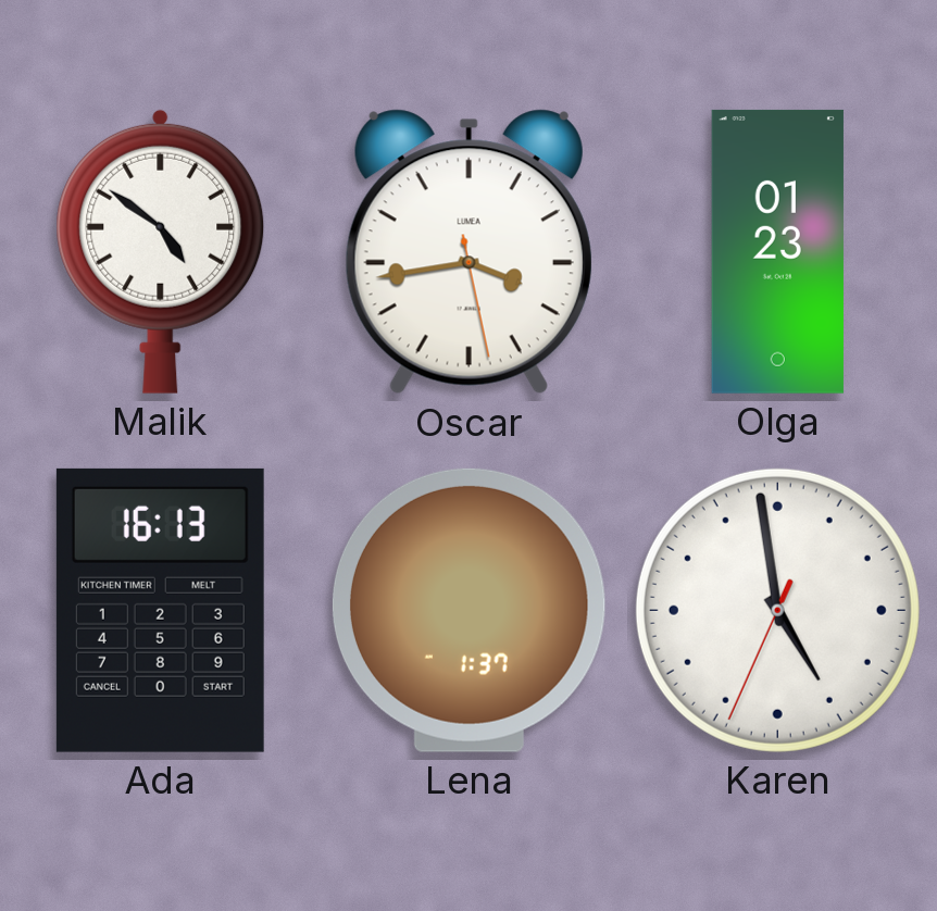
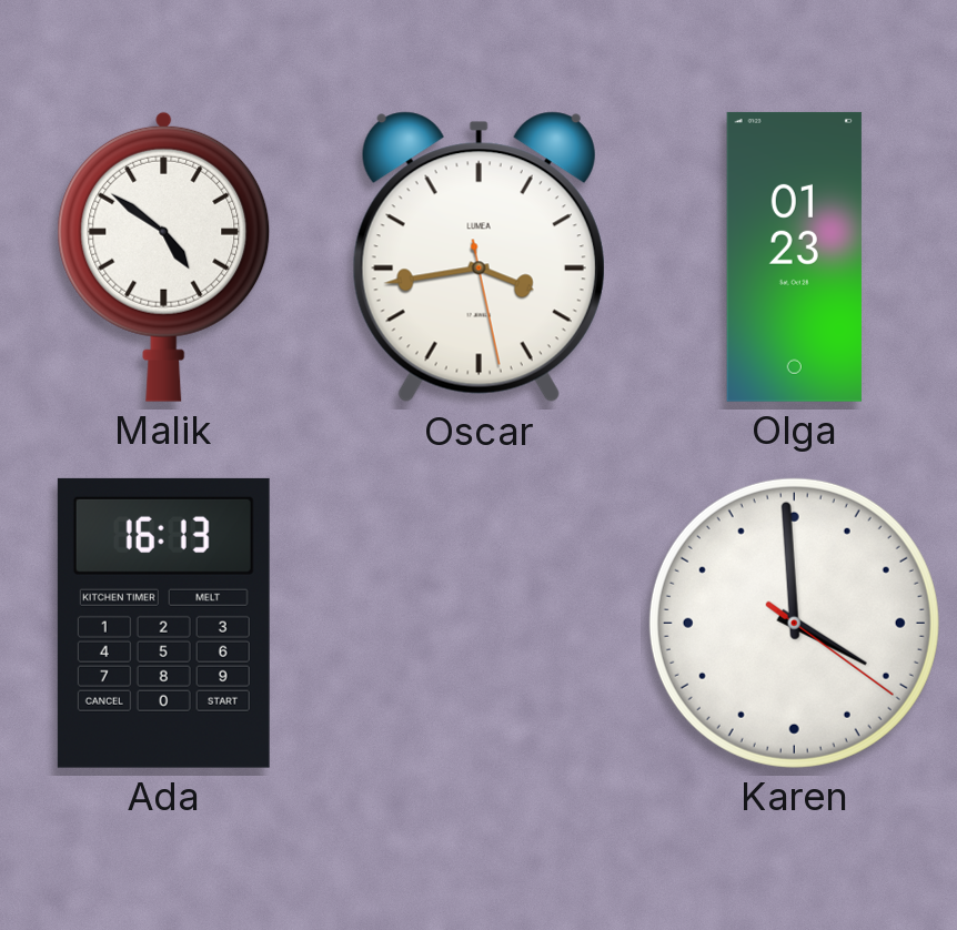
Lena: 1:37 -> none
Karen: 4:58 -> 3:59
